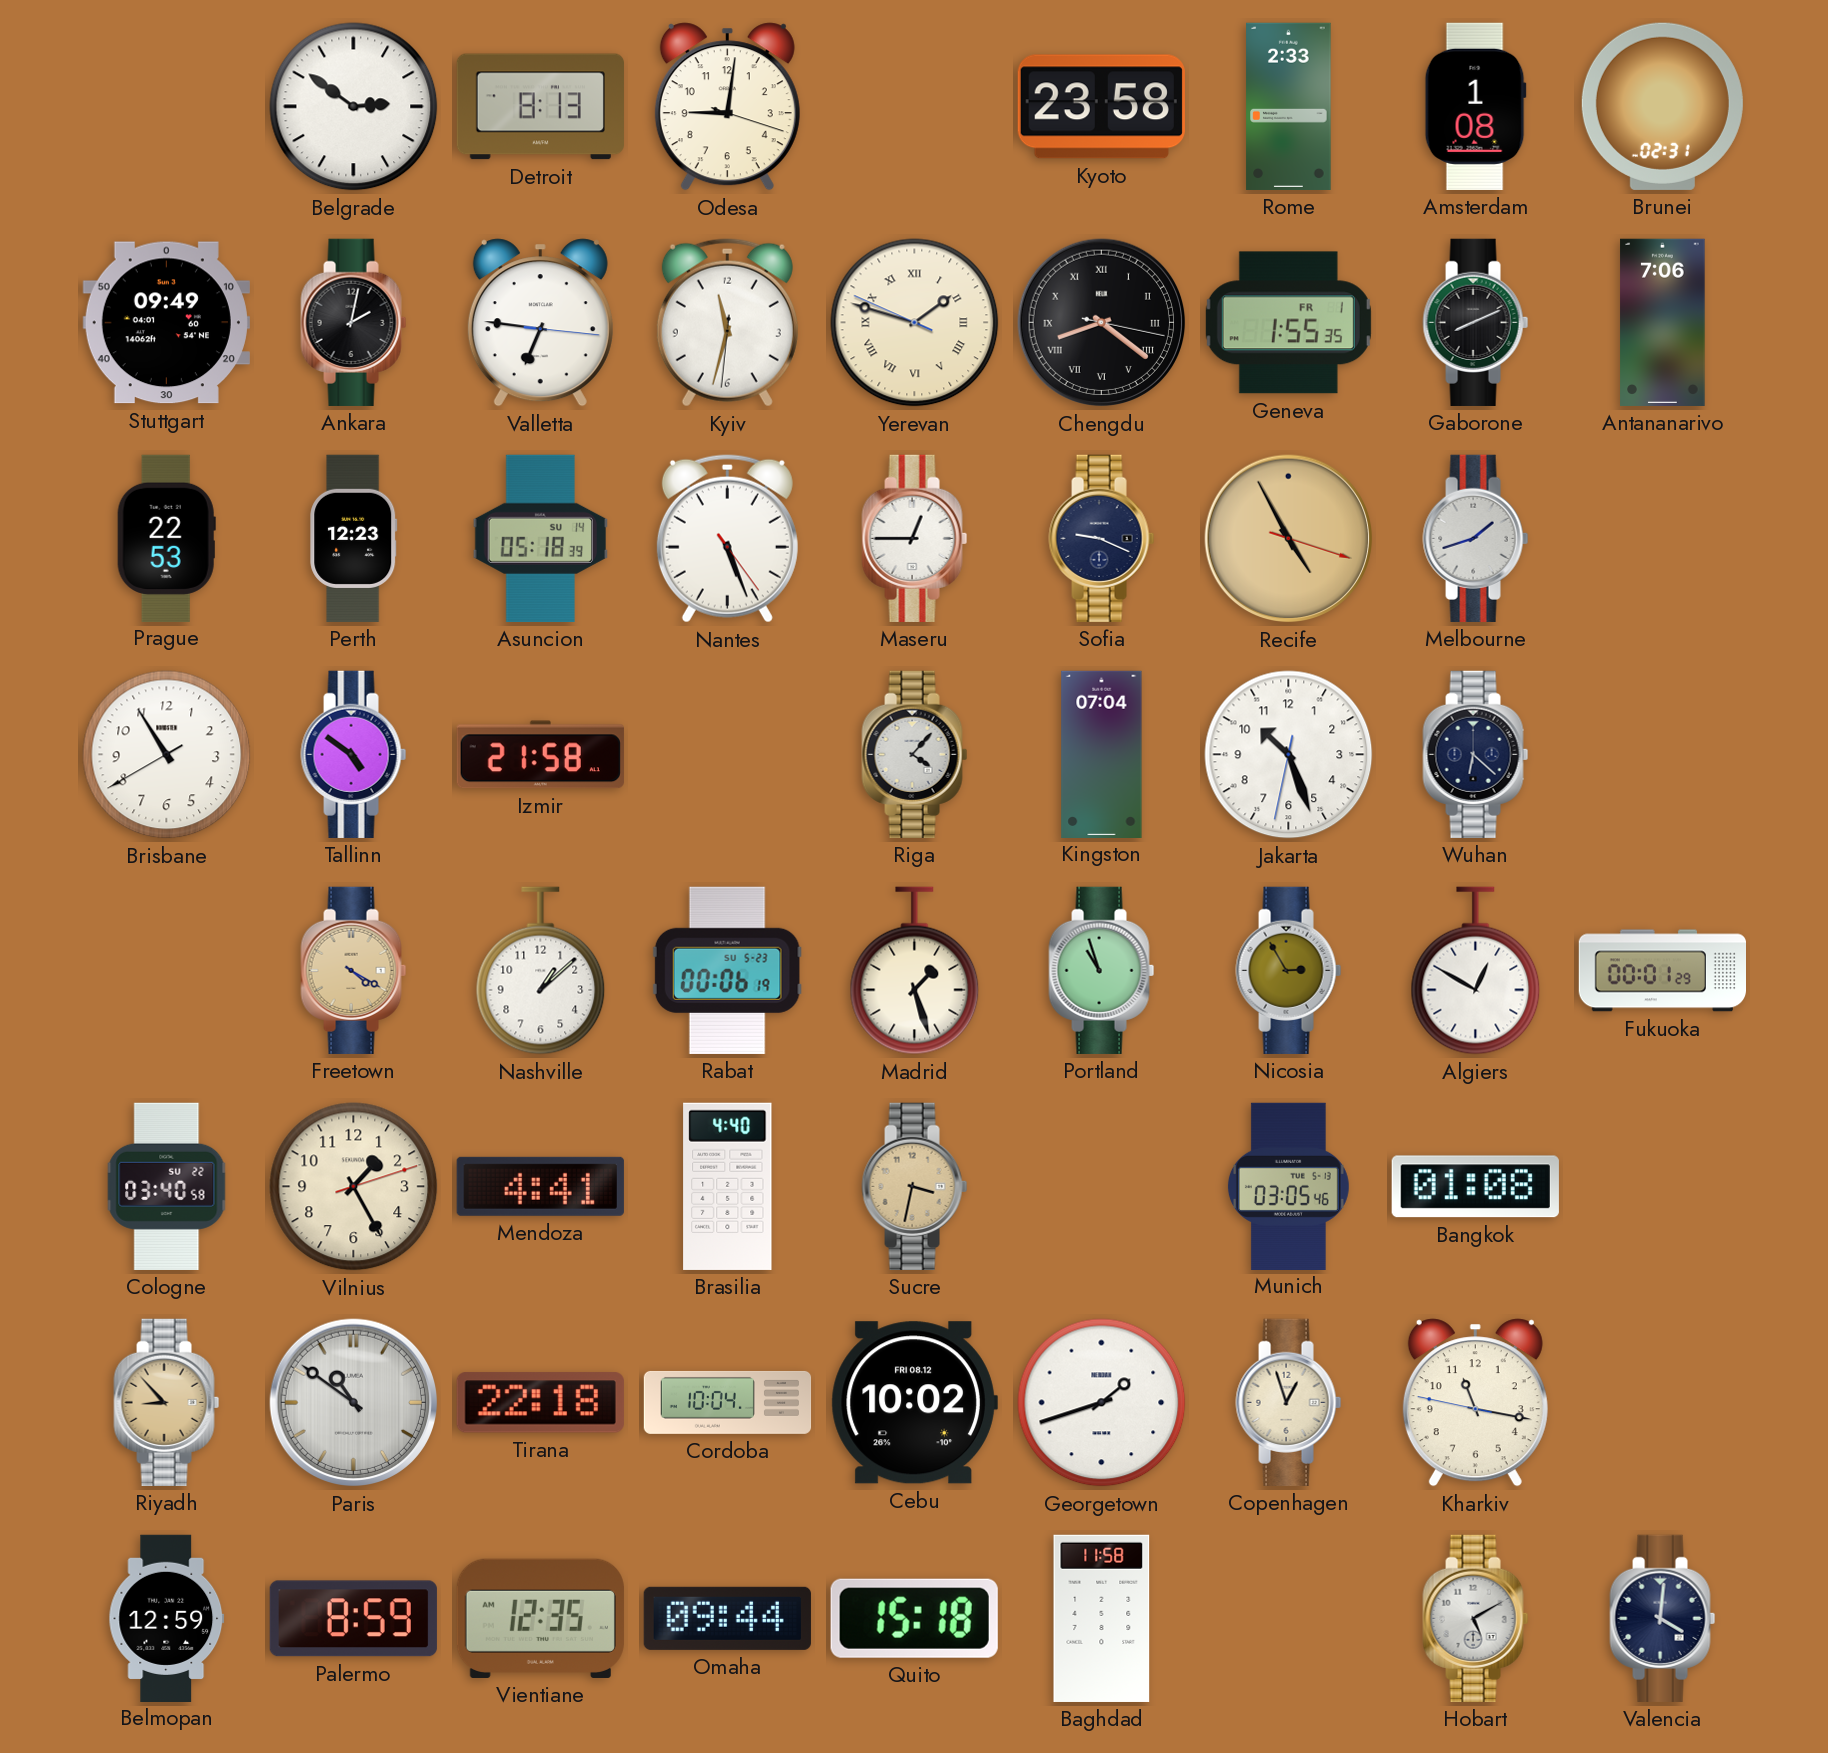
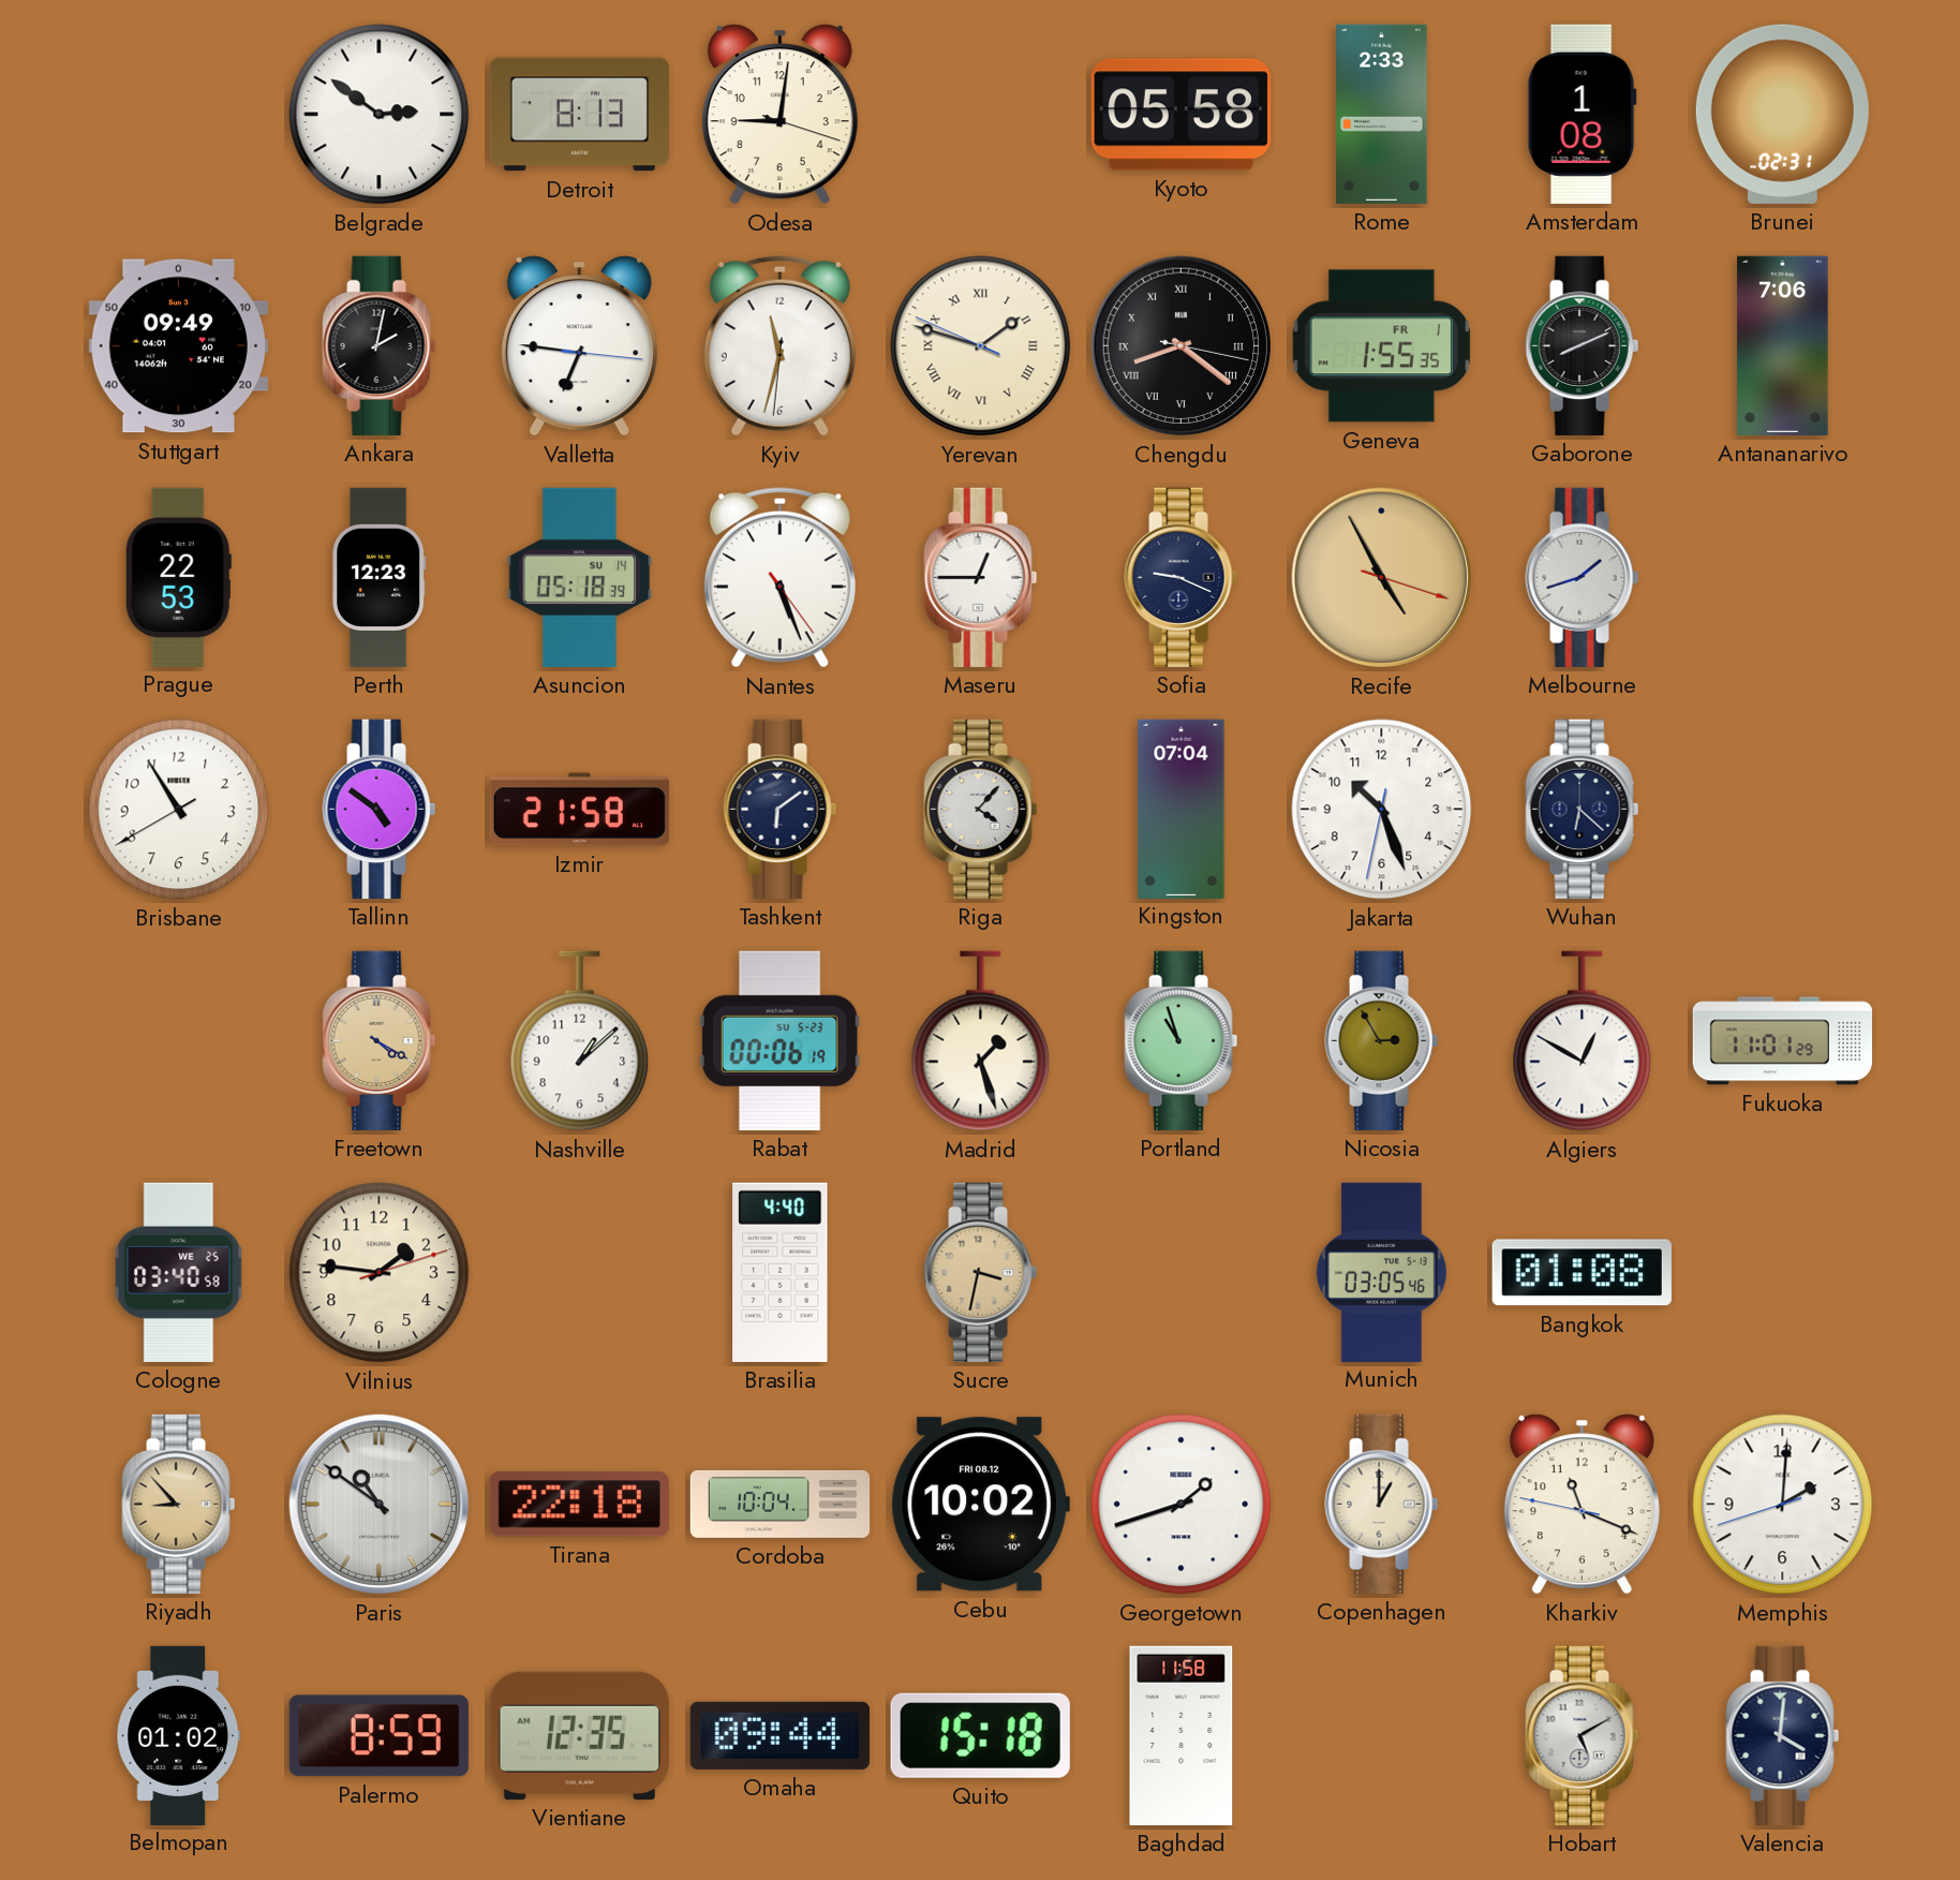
Kyoto: 23:58 -> 05:58
Tashkent: none -> 6:09
Fukuoka: 00:01 -> 11:01
Cologne date: SU 22 -> WE 25
Vilnius: 1:25 -> 1:46
Mendoza: 4:41 -> none
Copenhagen: 12:57 -> 1:00
Kharkiv: 11:16 -> 11:18
Memphis: none -> 2:00
Belmopan: 12:59 -> 01:02
